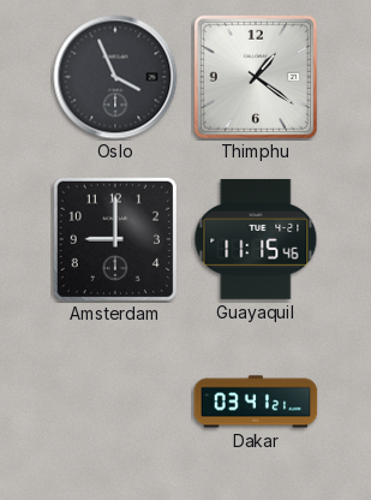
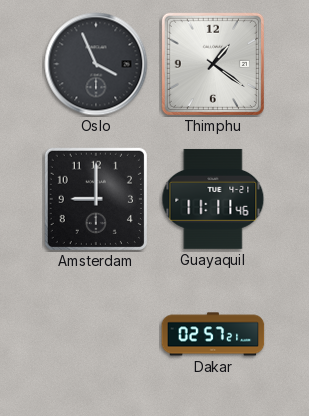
Guayaquil: 11:15 -> 11:11
Dakar: 03:41 -> 02:57
